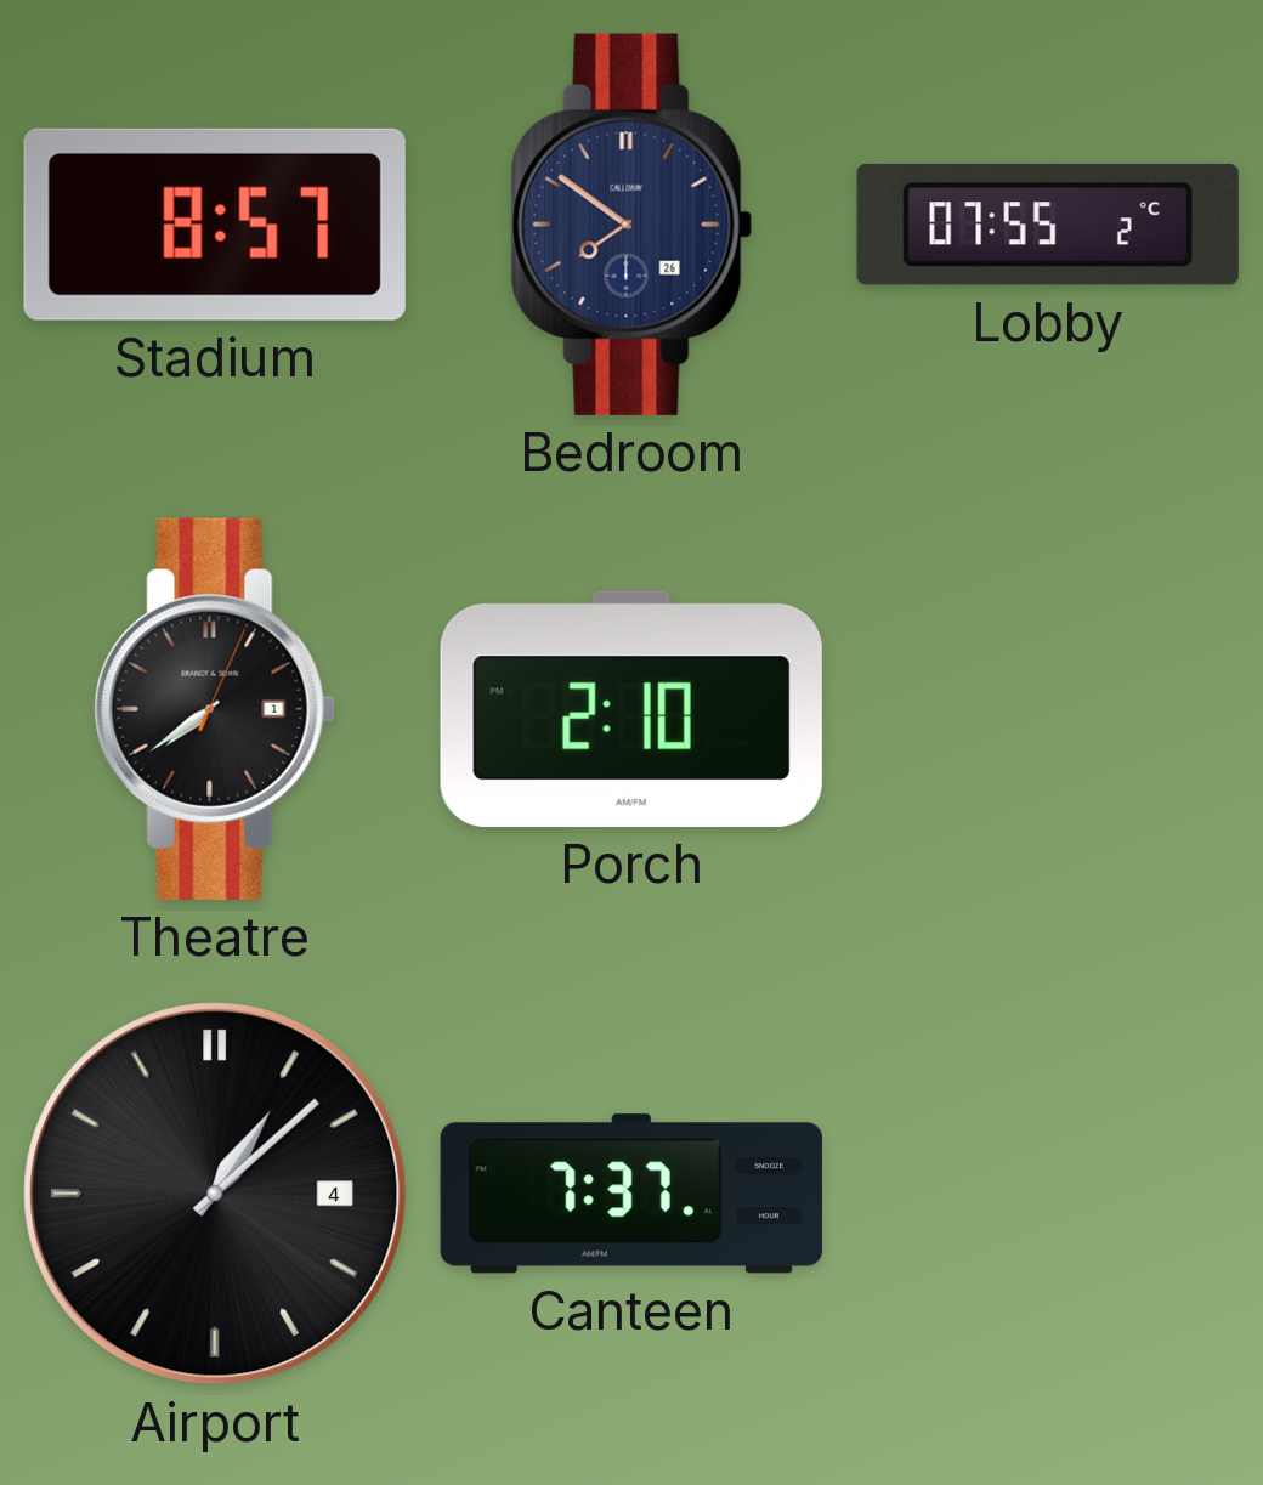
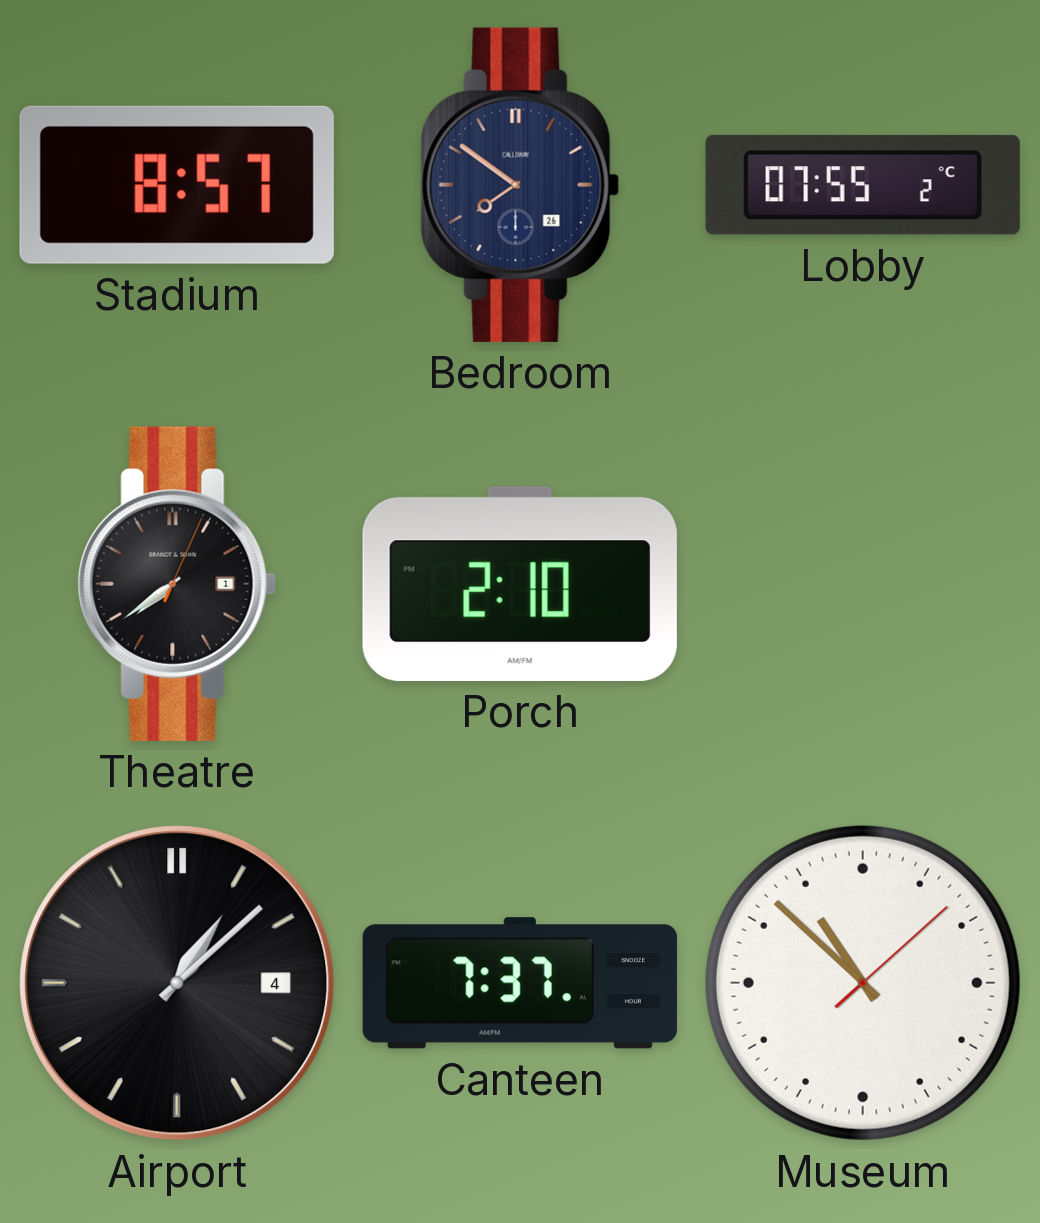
Museum: none -> 10:52
